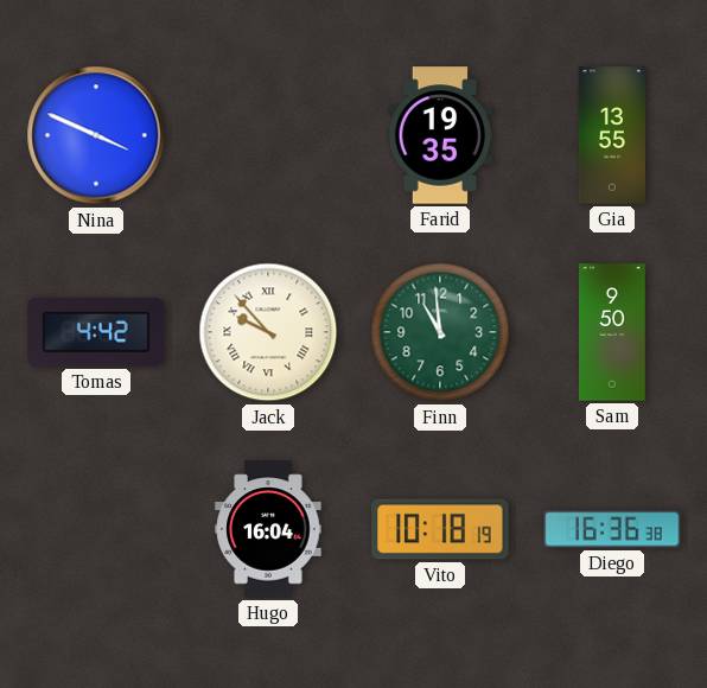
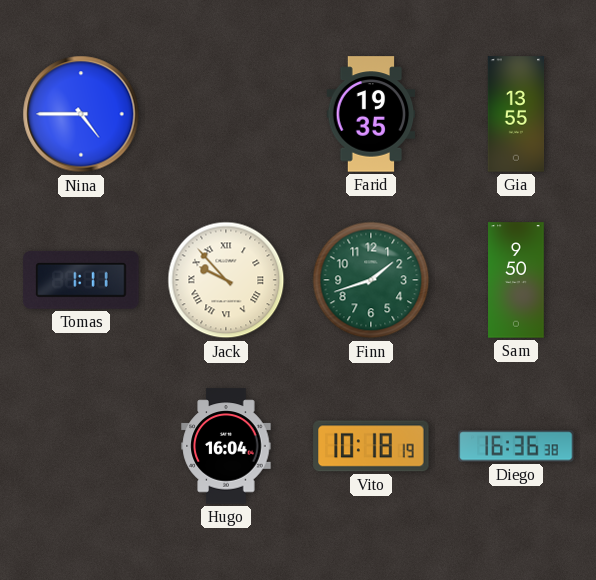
Nina: 3:49 -> 4:45
Tomas: 4:42 -> 1:11
Finn: 10:59 -> 1:42
